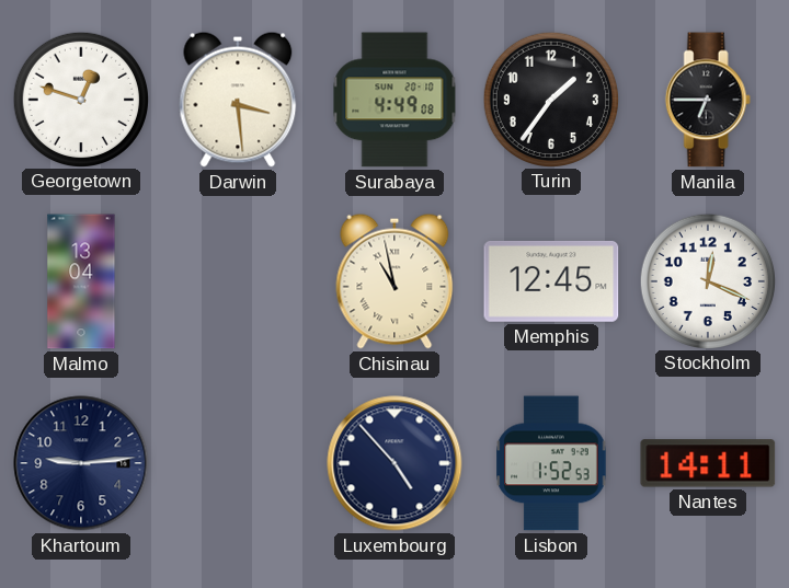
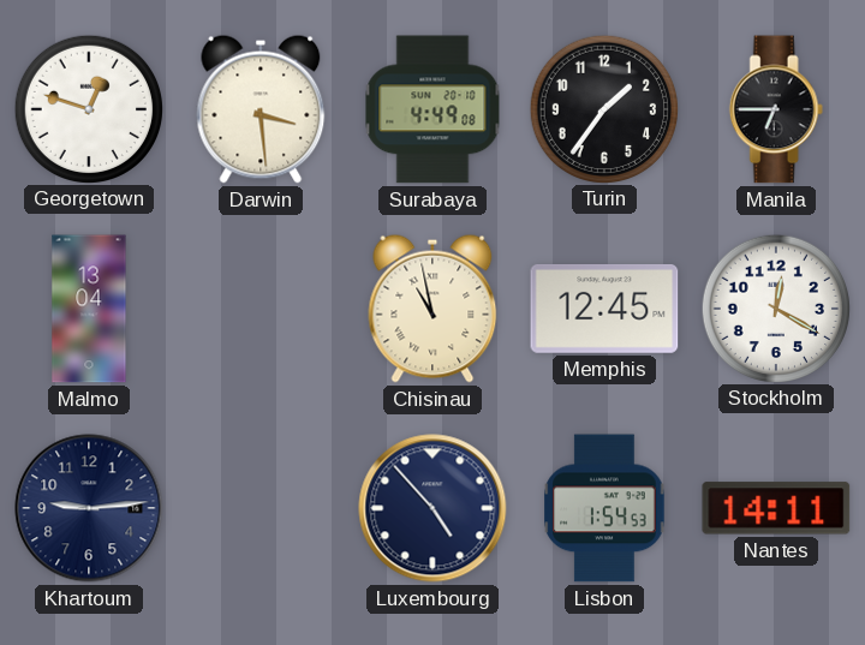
Stockholm: 12:19 -> 12:20
Lisbon: 1:52 -> 1:54
